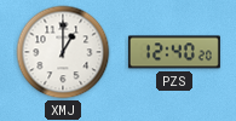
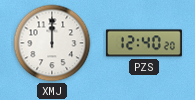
XMJ: 1:00 -> 12:00
